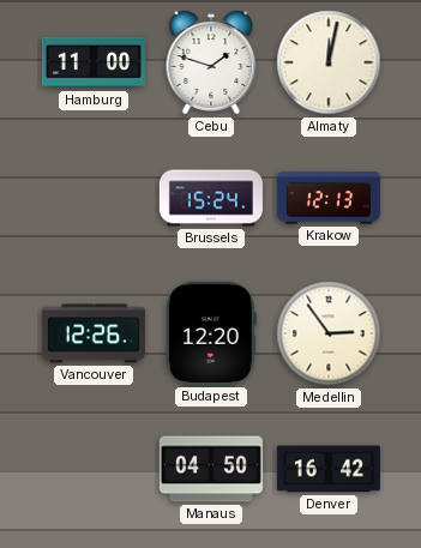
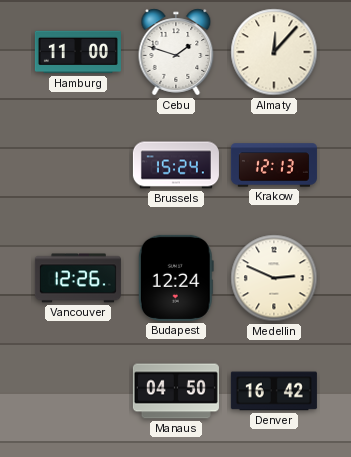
Almaty: 12:02 -> 12:07
Budapest: 12:20 -> 12:24
Medellin: 2:54 -> 2:49
